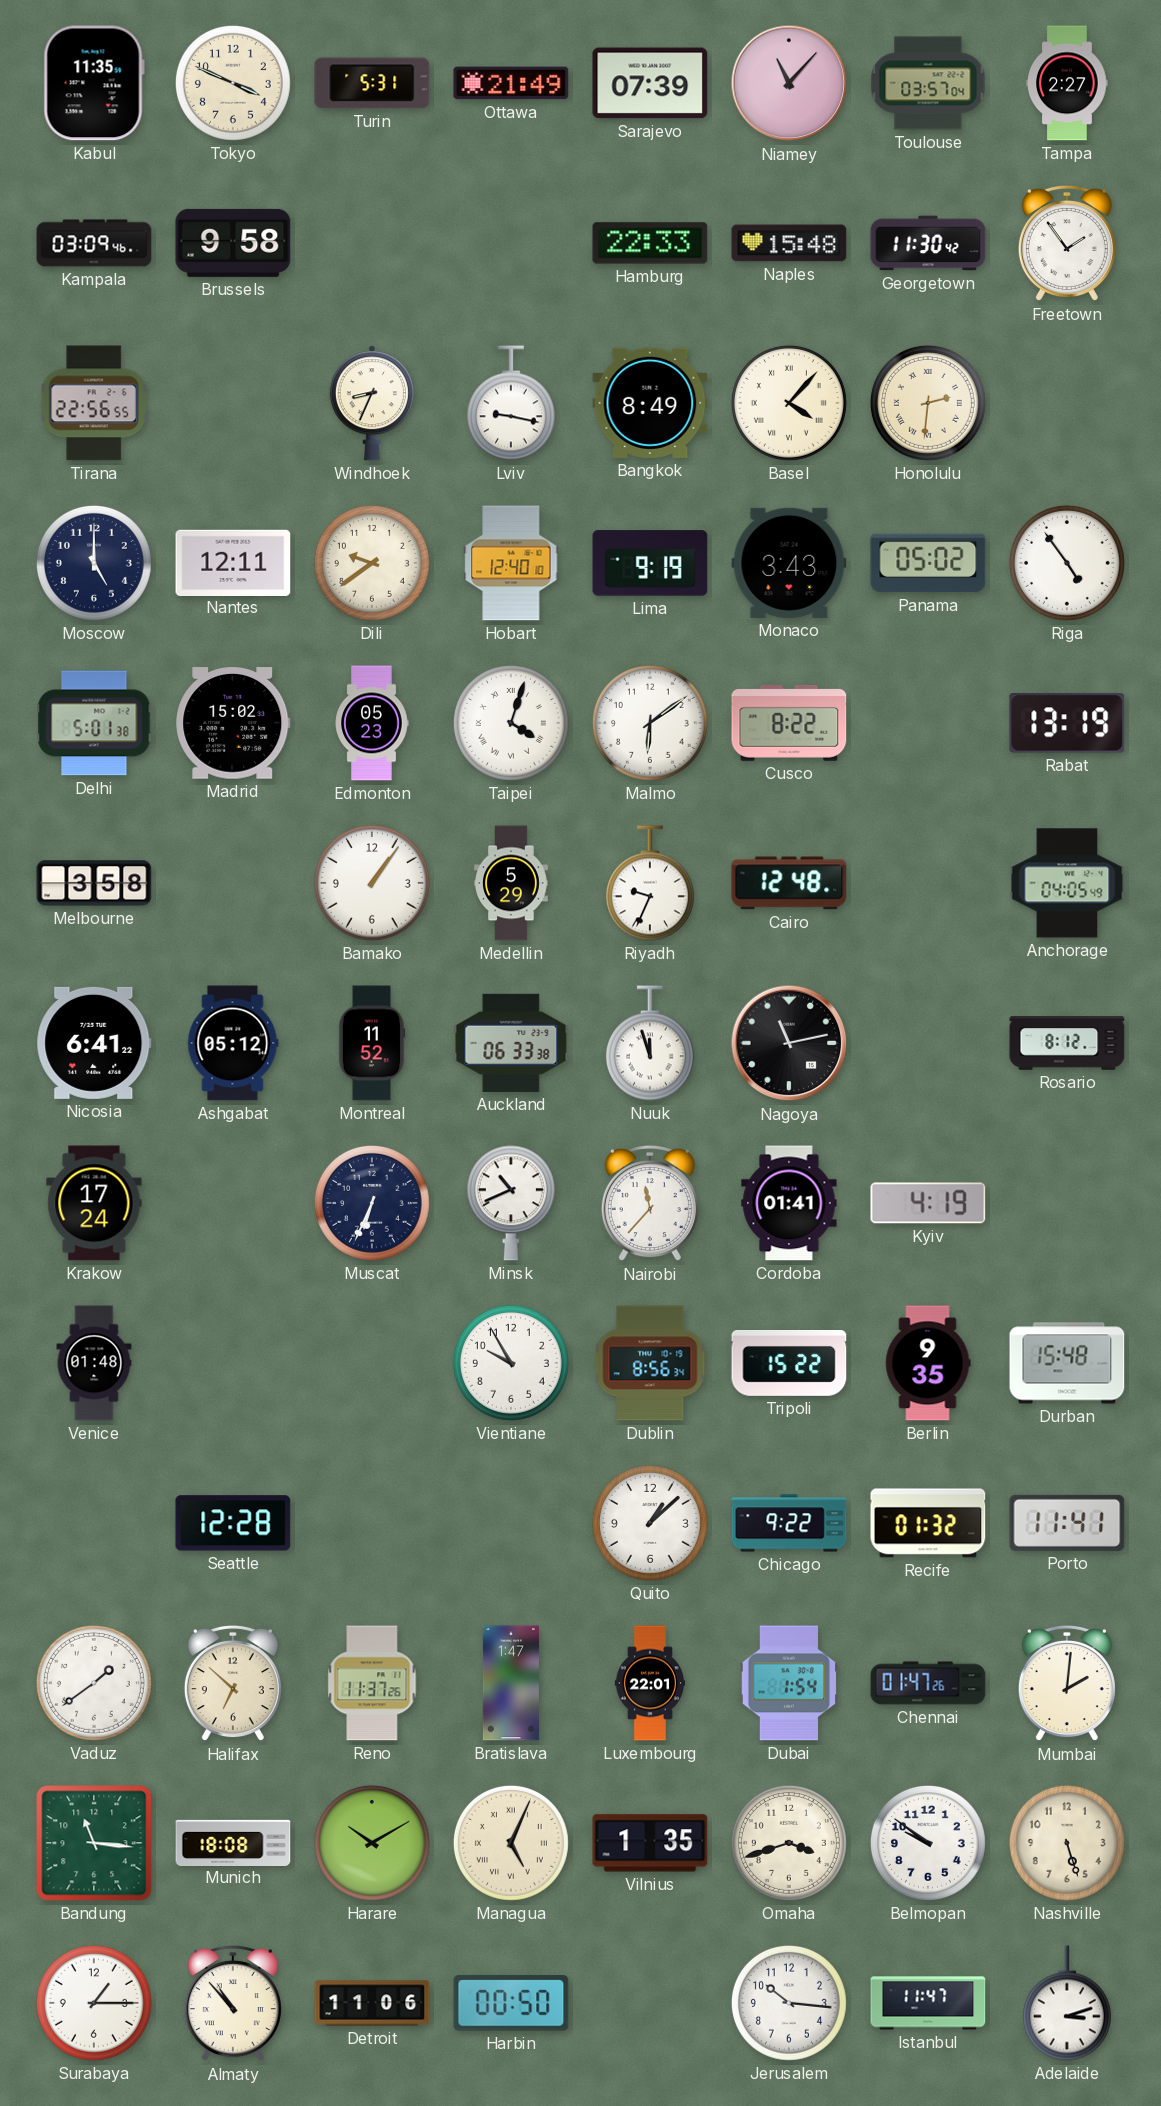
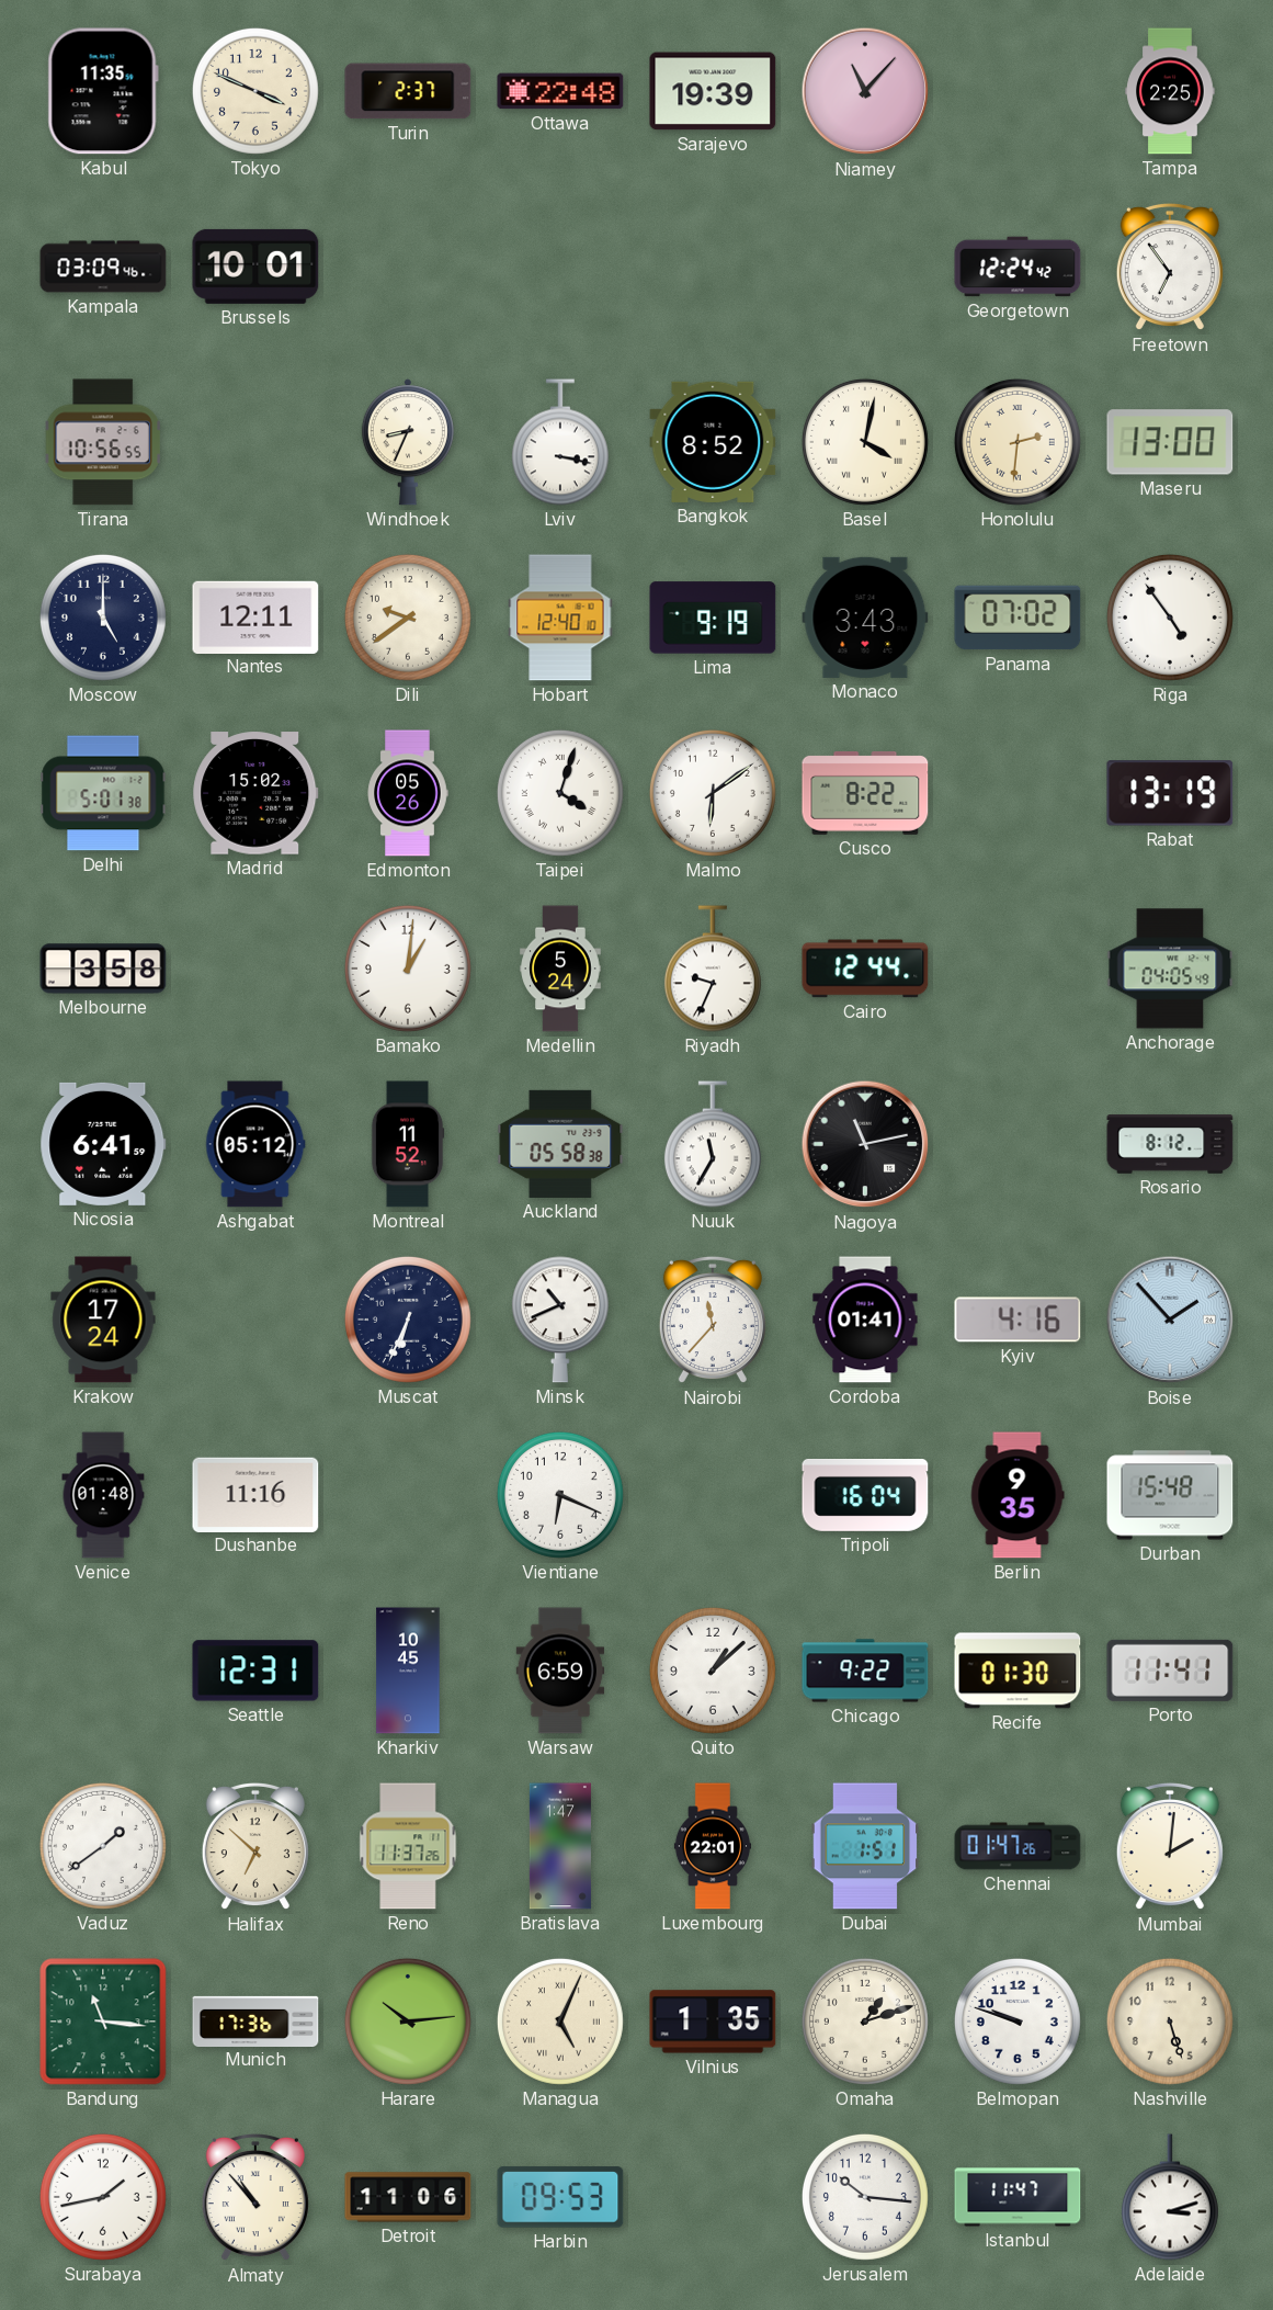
Turin: 5:31 -> 2:37
Ottawa: 21:49 -> 22:48
Sarajevo: 07:39 -> 19:39
Toulouse: 03:57 -> none
Tampa: 2:27 -> 2:25
Brussels: 9:58 -> 10:01
Hamburg: 22:33 -> none
Naples: 15:48 -> none
Georgetown: 11:30 -> 12:24
Freetown: 1:54 -> 6:54
Tirana: 22:56 -> 10:56
Lviv: 9:17 -> 3:17
Bangkok: 8:49 -> 8:52
Basel: 4:07 -> 4:02
Maseru: none -> 13:00
Panama: 05:02 -> 07:02
Edmonton: 05:23 -> 05:26
Bamako: 1:06 -> 1:01
Medellin: 5:29 -> 5:24
Cairo: 12:48 -> 12:44
Nicosia: 6:41:22 -> 6:41:59
Auckland: 06:33 -> 05:58
Nuuk: 11:57 -> 11:35
Kyiv: 4:19 -> 4:16
Boise: none -> 1:53
Dushanbe: none -> 11:16
Vientiane: 9:55 -> 6:19
Dublin: 8:56 -> none
Tripoli: 15:22 -> 16:04
Seattle: 12:28 -> 12:31
Kharkiv: none -> 10:45
Warsaw: none -> 6:59
Recife: 01:32 -> 01:30
Dubai: 1:54 -> 1:51
Munich: 18:08 -> 17:36
Harare: 10:10 -> 10:14
Omaha: 3:42 -> 1:12
Belmopan: 9:51 -> 9:48
Surabaya: 1:15 -> 1:43
Harbin: 00:50 -> 09:53
